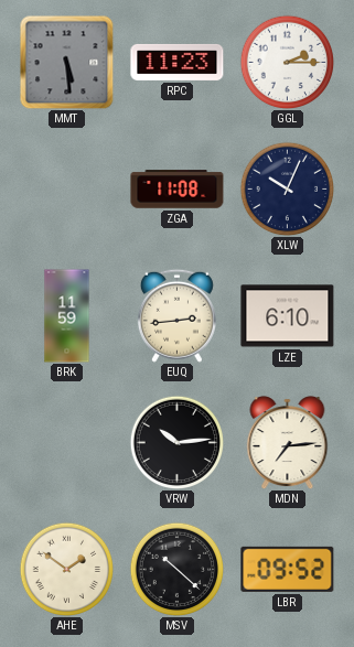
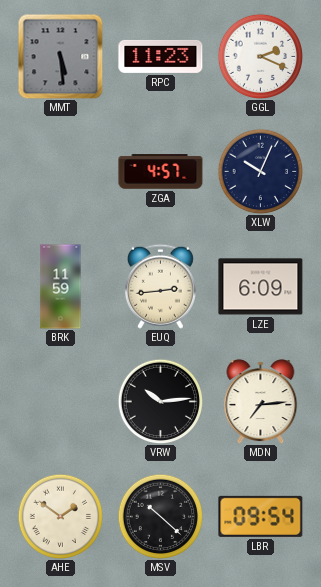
GGL: 2:15 -> 2:19
ZGA: 11:08 -> 4:57
LZE: 6:10 -> 6:09
LBR: 09:52 -> 09:54
